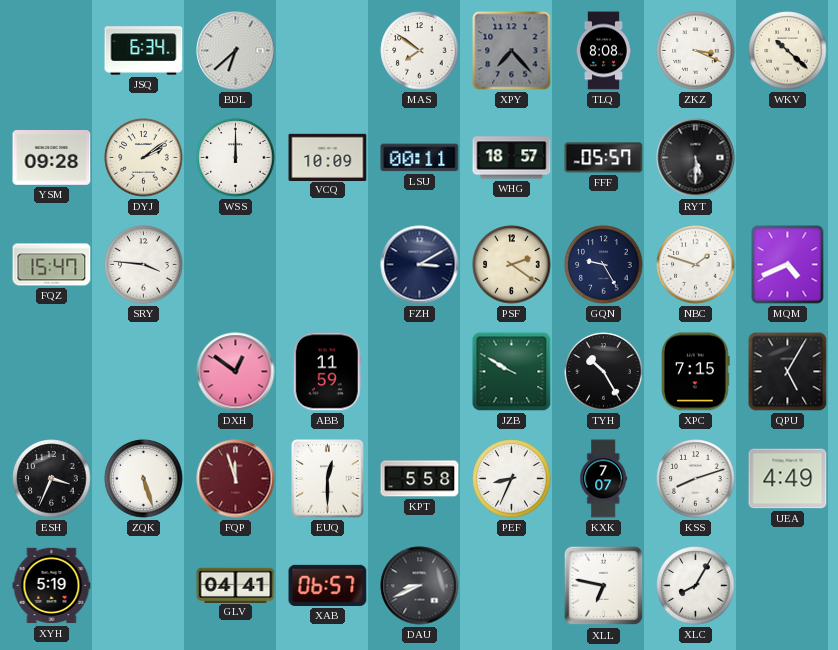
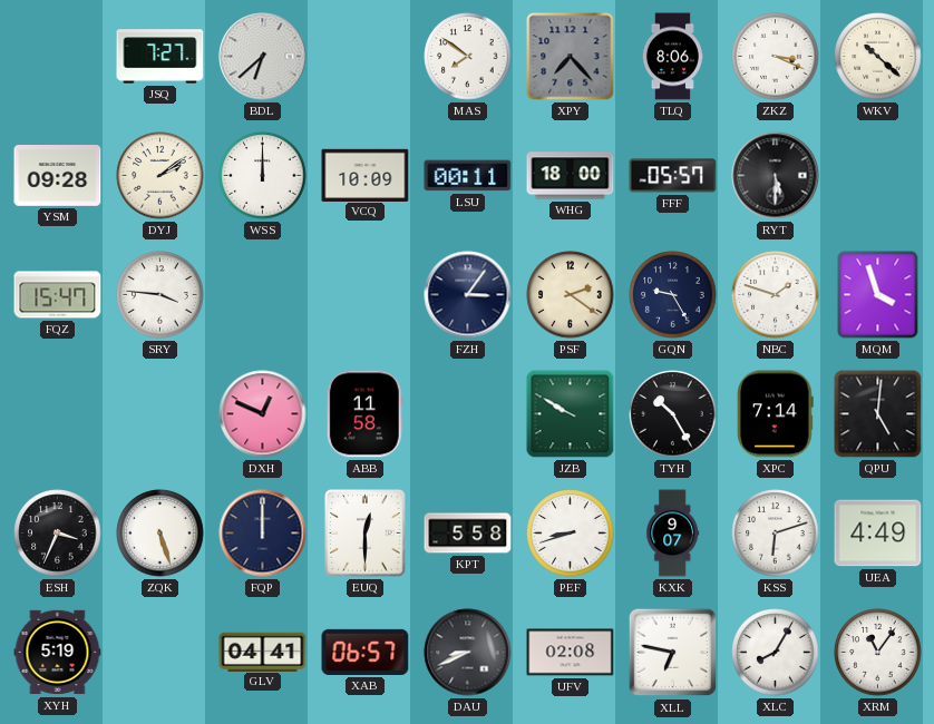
JSQ: 6:34 -> 7:27
TLQ: 8:08 -> 8:06
WHG: 18:57 -> 18:00
FZH: 3:10 -> 3:06
MQM: 4:41 -> 3:57
DXH: 12:51 -> 12:49
ABB: 11:59 -> 11:58
XPC: 7:15 -> 7:14
QPU: 5:05 -> 5:01
FQP: 11:57 -> 12:00
FQP dial: burgundy -> navy
PEF: 8:34 -> 8:42
KXK: 7:07 -> 9:07
KSS: 8:12 -> 6:12
UFV: none -> 02:08
XRM: none -> 11:06
